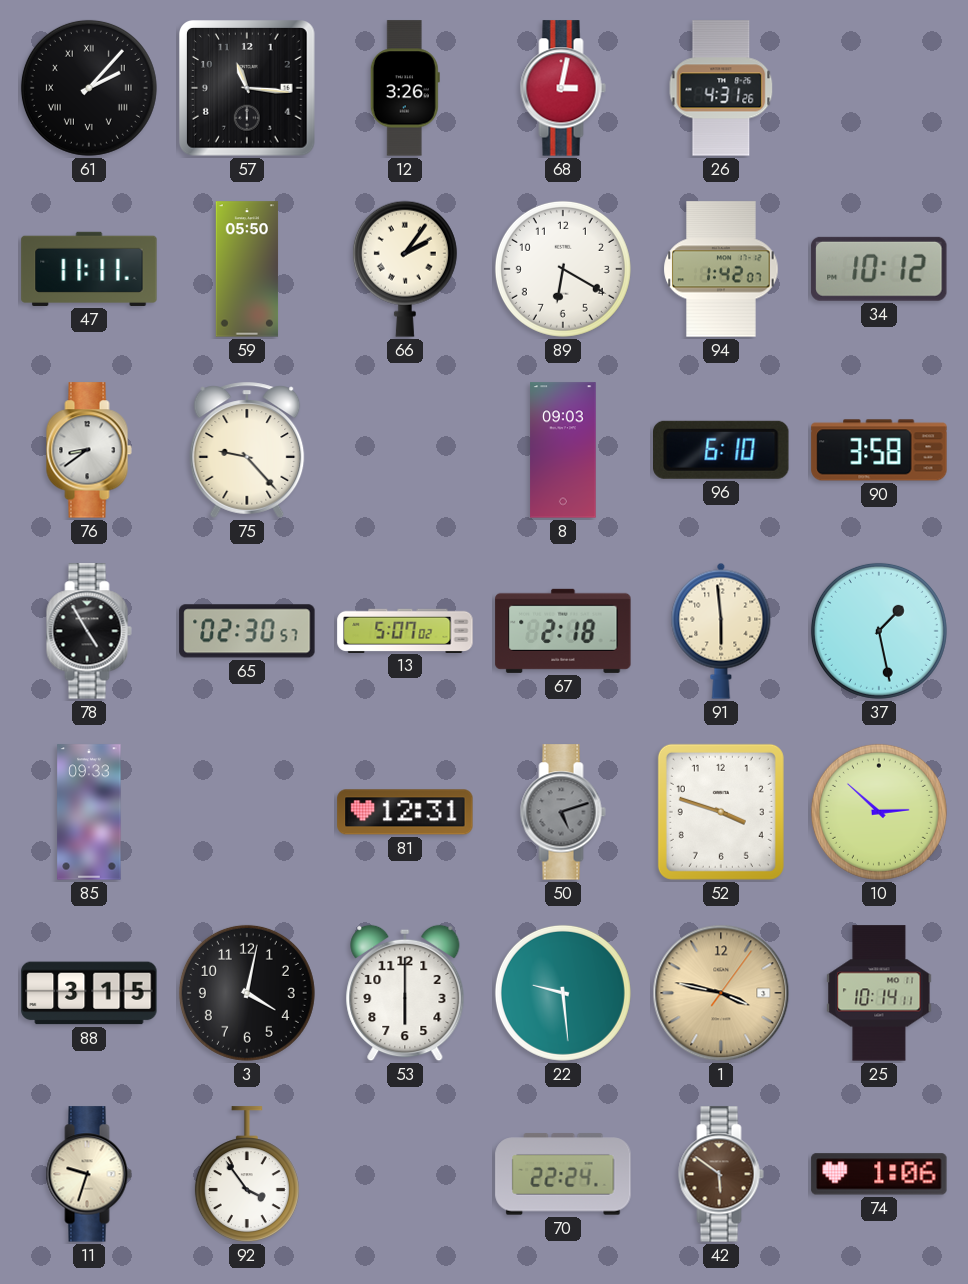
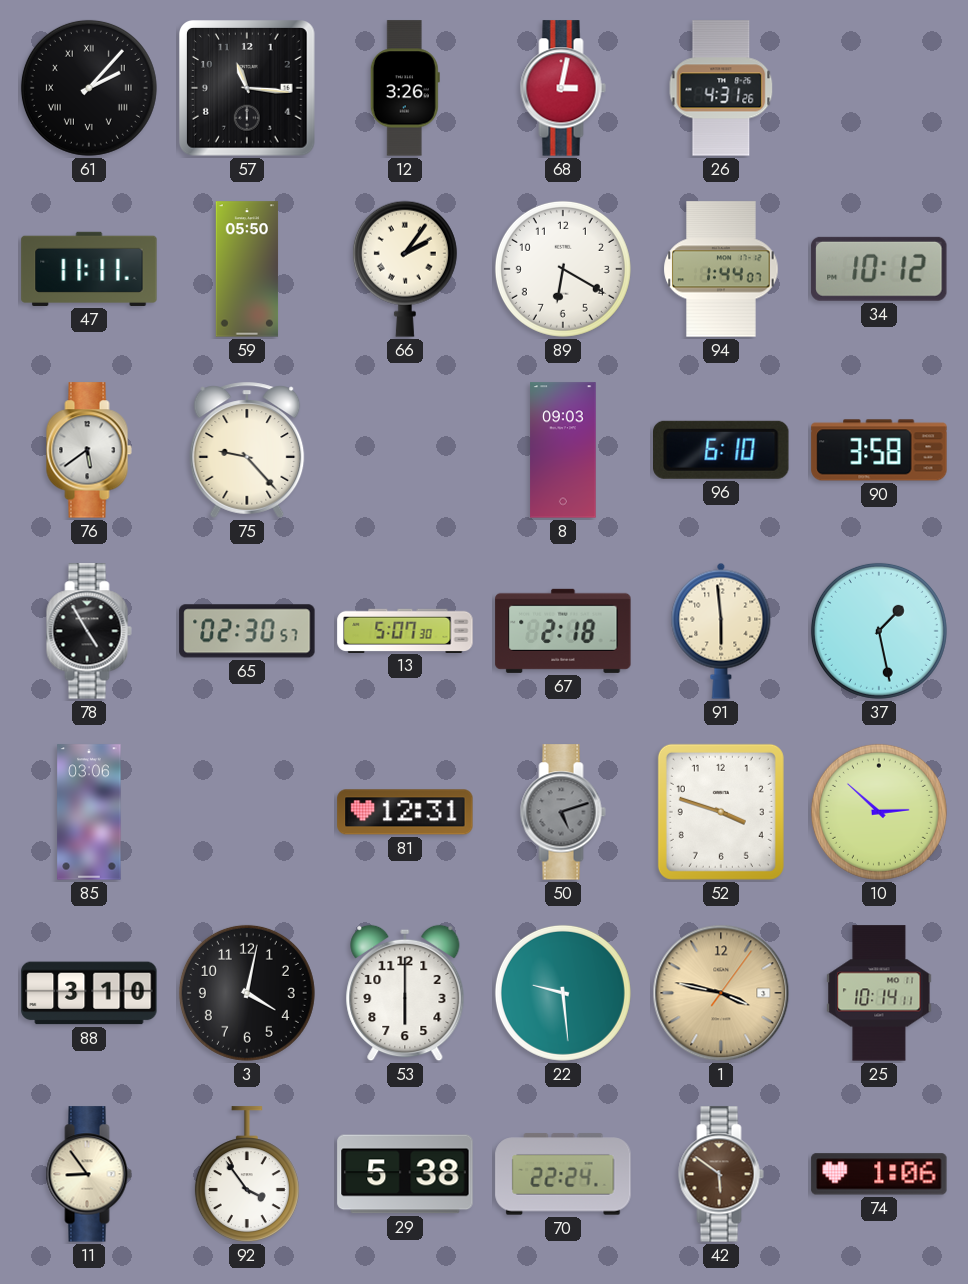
94: 1:42 -> 1:44
76: 8:39 -> 5:39
13: 5:07:02 -> 5:07:30
85: 09:33 -> 03:06
88: 3:15 -> 3:10
11: 9:33 -> 8:54
29: none -> 5:38
